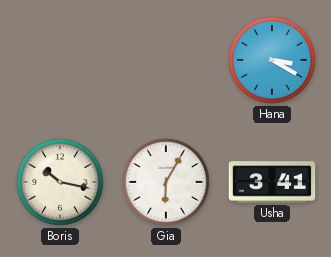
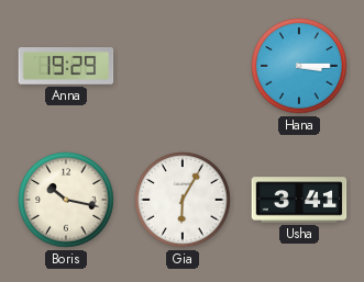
Anna: none -> 19:29
Hana: 3:20 -> 3:15
